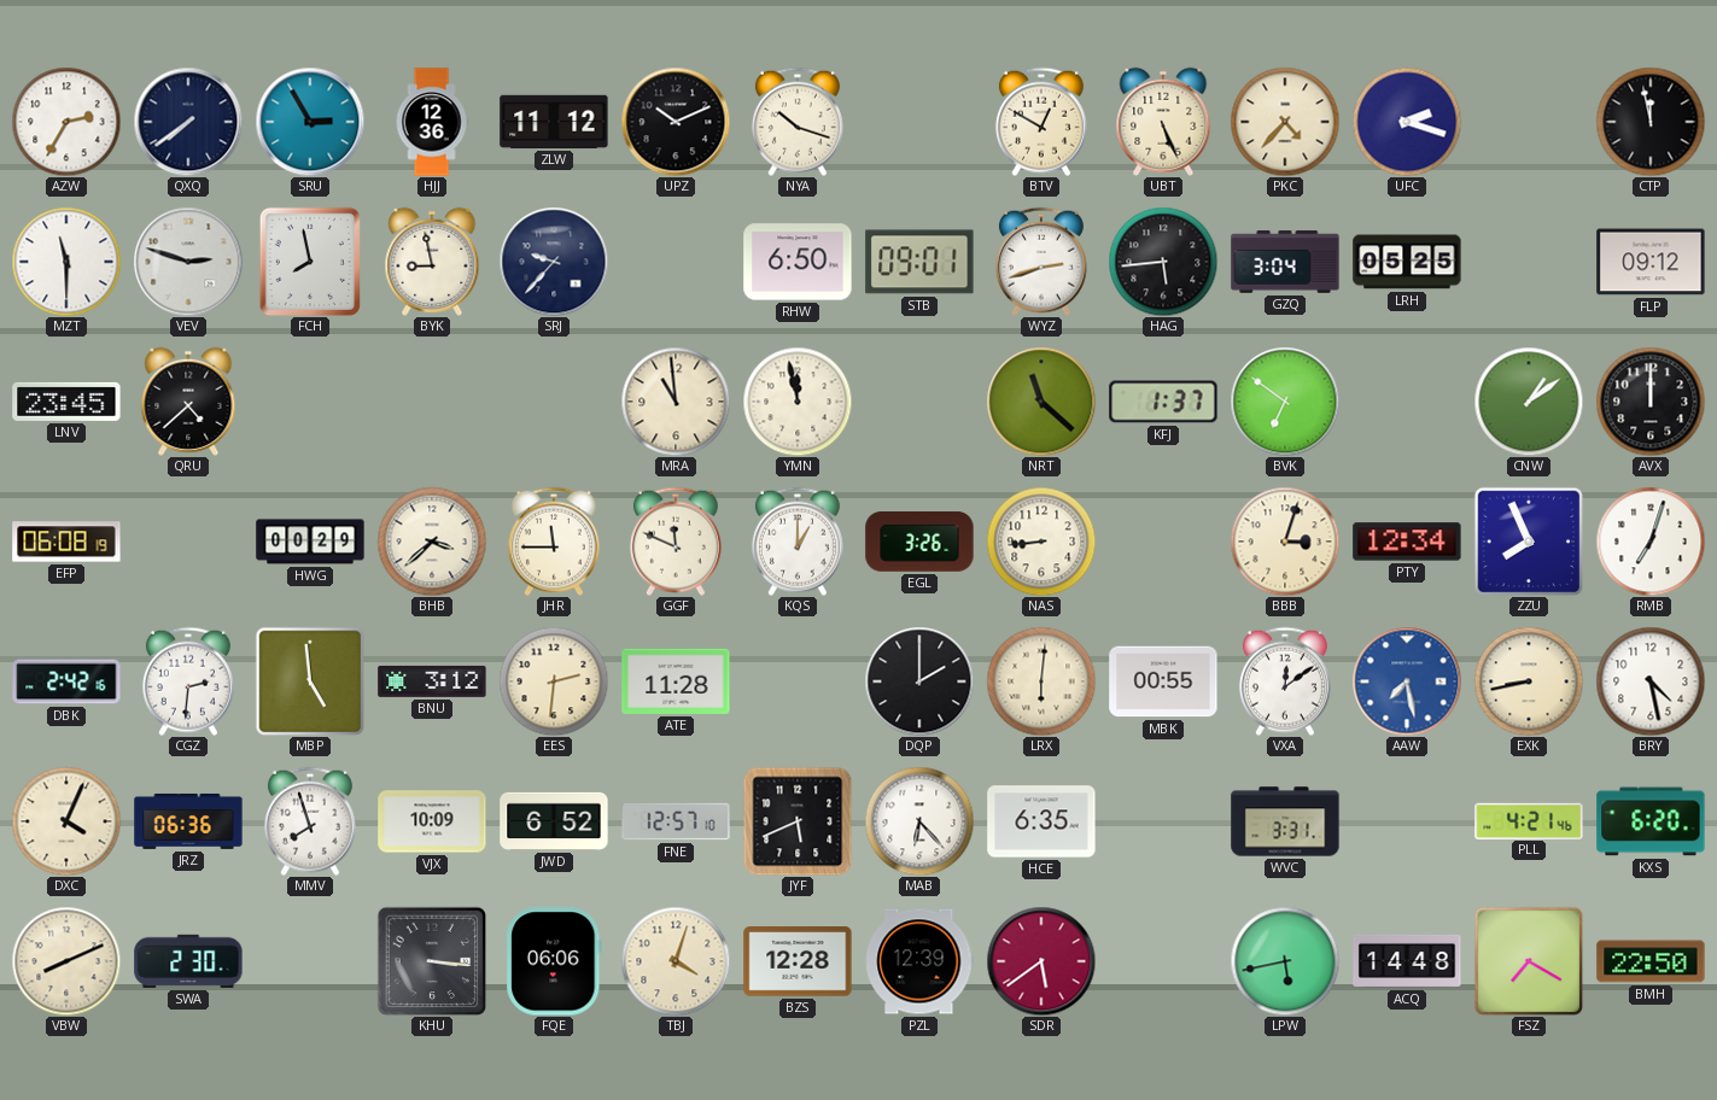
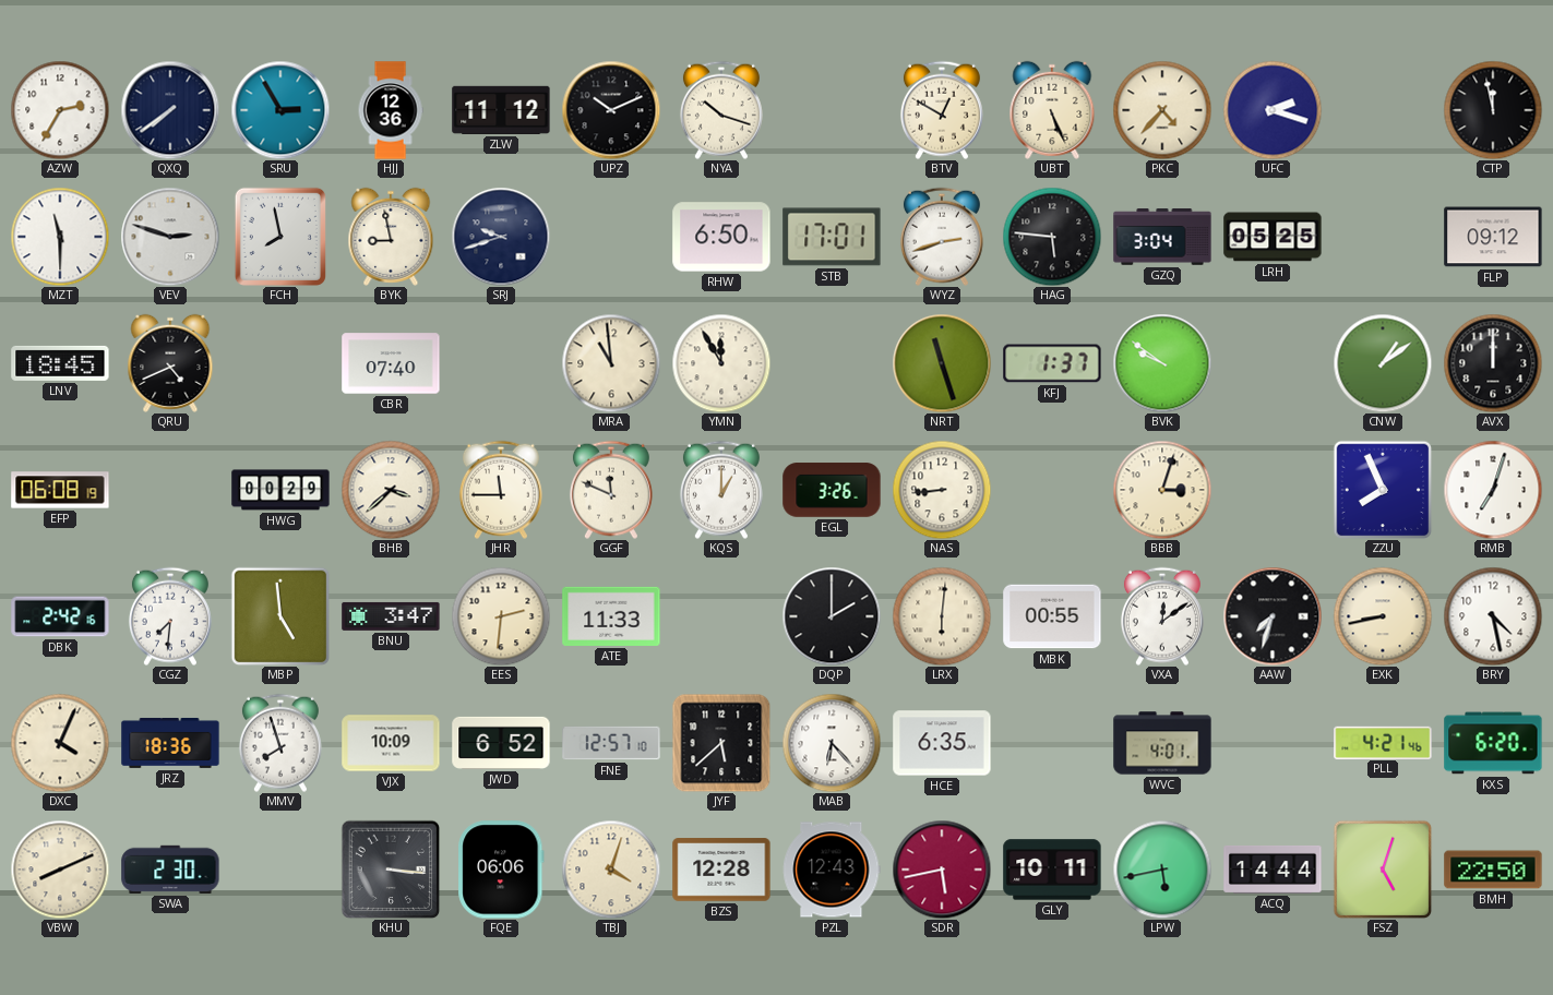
SRJ: 9:37 -> 9:42
STB: 09:01 -> 17:01
HAG: 5:44 -> 5:46
LNV: 23:45 -> 18:45
QRU: 4:38 -> 4:41
CBR: none -> 07:40
YMN: 11:58 -> 11:55
NRT: 11:22 -> 11:27
BVK: 6:51 -> 9:51
PTY: 12:34 -> none
CGZ: 2:31 -> 7:31
BNU: 3:12 -> 3:47
ATE: 11:28 -> 11:33
AAW: 7:28 -> 7:33
AAW dial: blue -> black
JRZ: 06:36 -> 18:36
JYF: 5:41 -> 5:38
WVC: 3:31 -> 4:01
PZL: 12:39 -> 12:43
SDR: 5:39 -> 5:43
GLY: none -> 10:11
ACQ: 14:48 -> 14:44
FSZ: 7:20 -> 5:03
